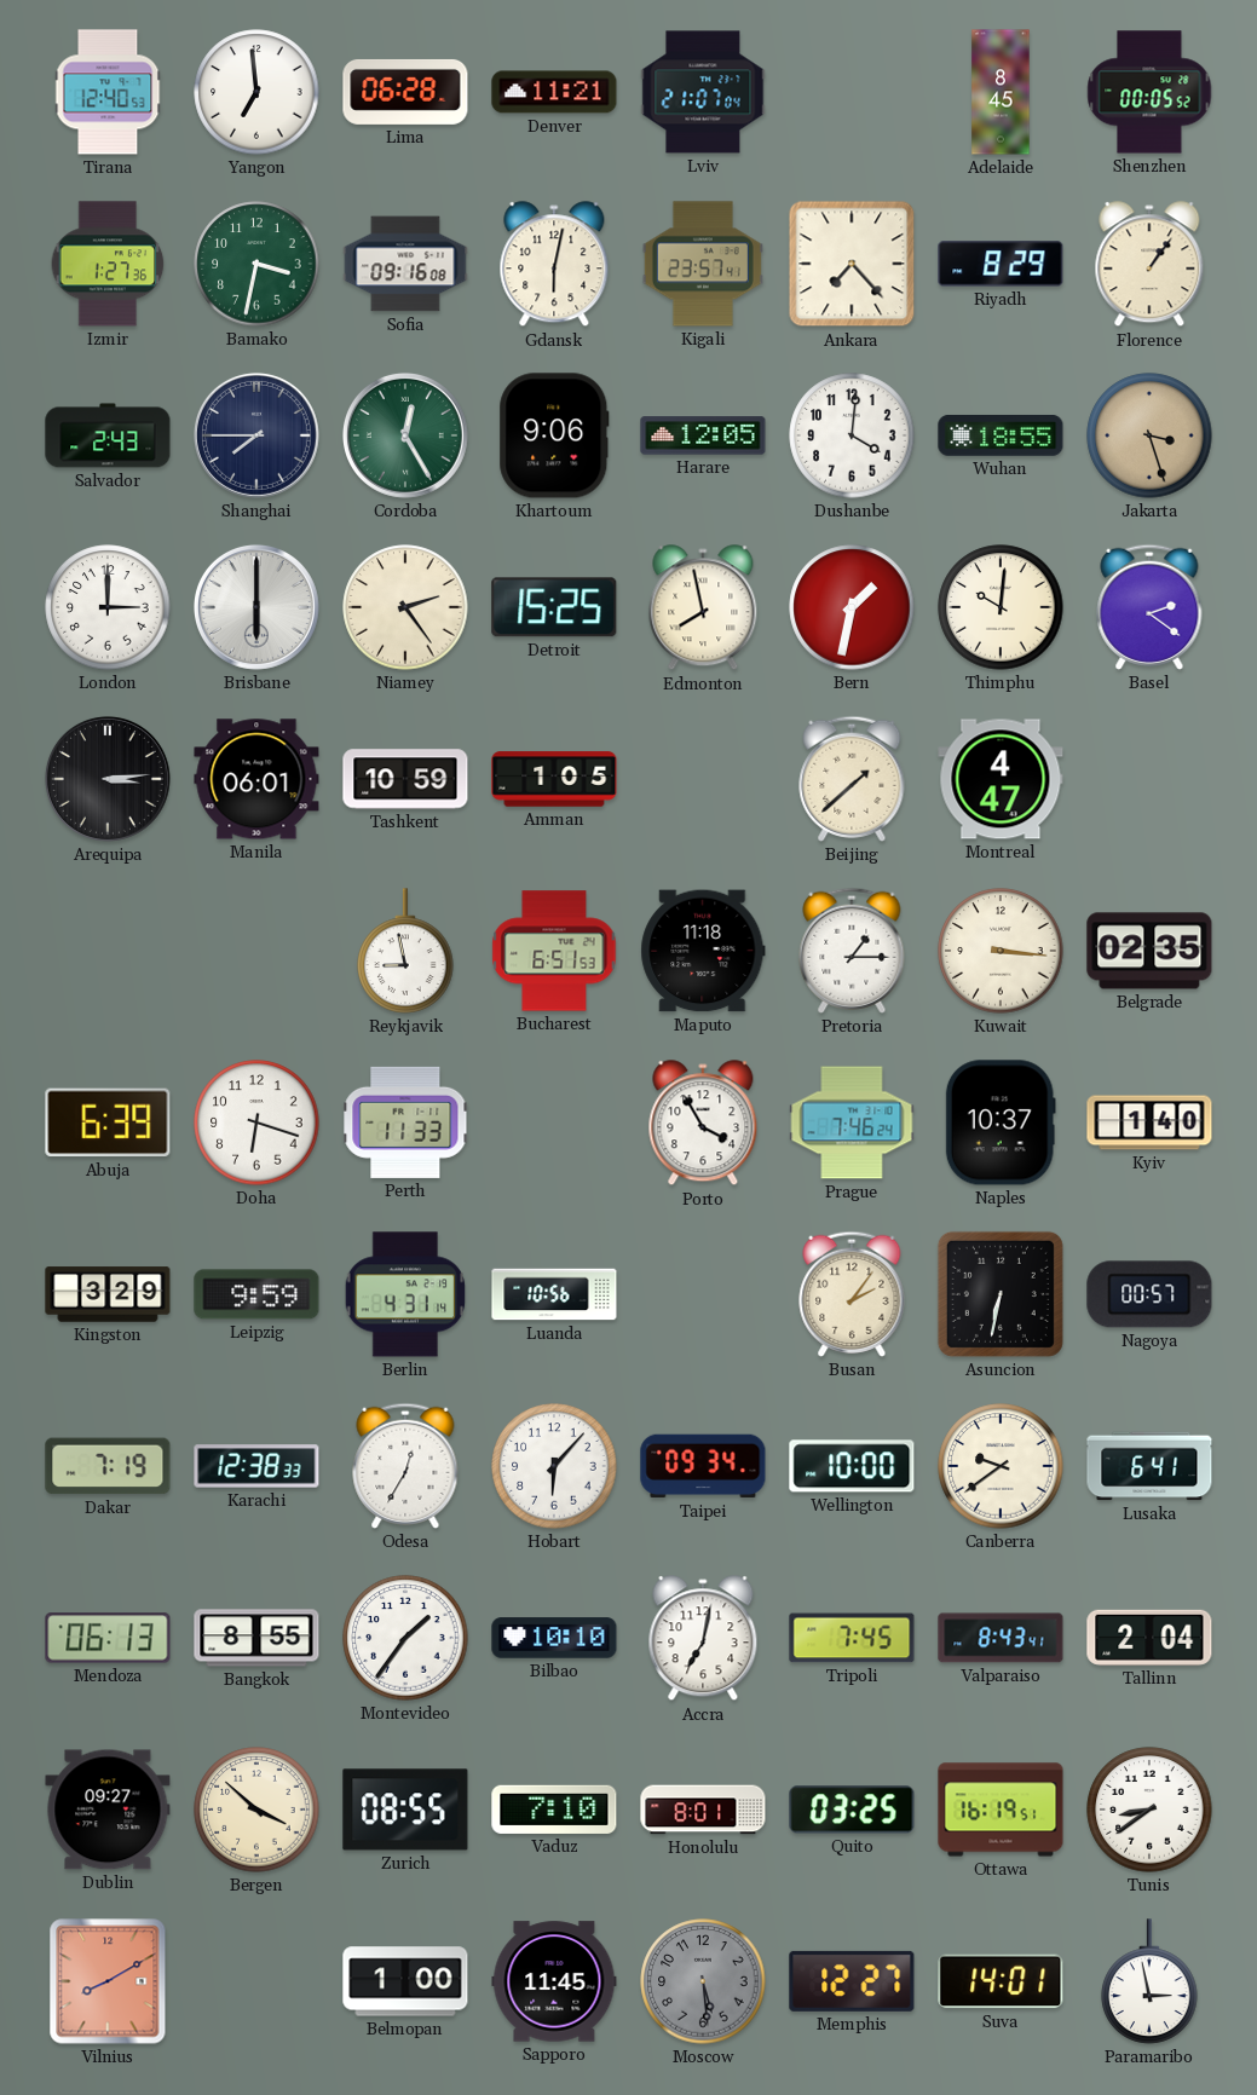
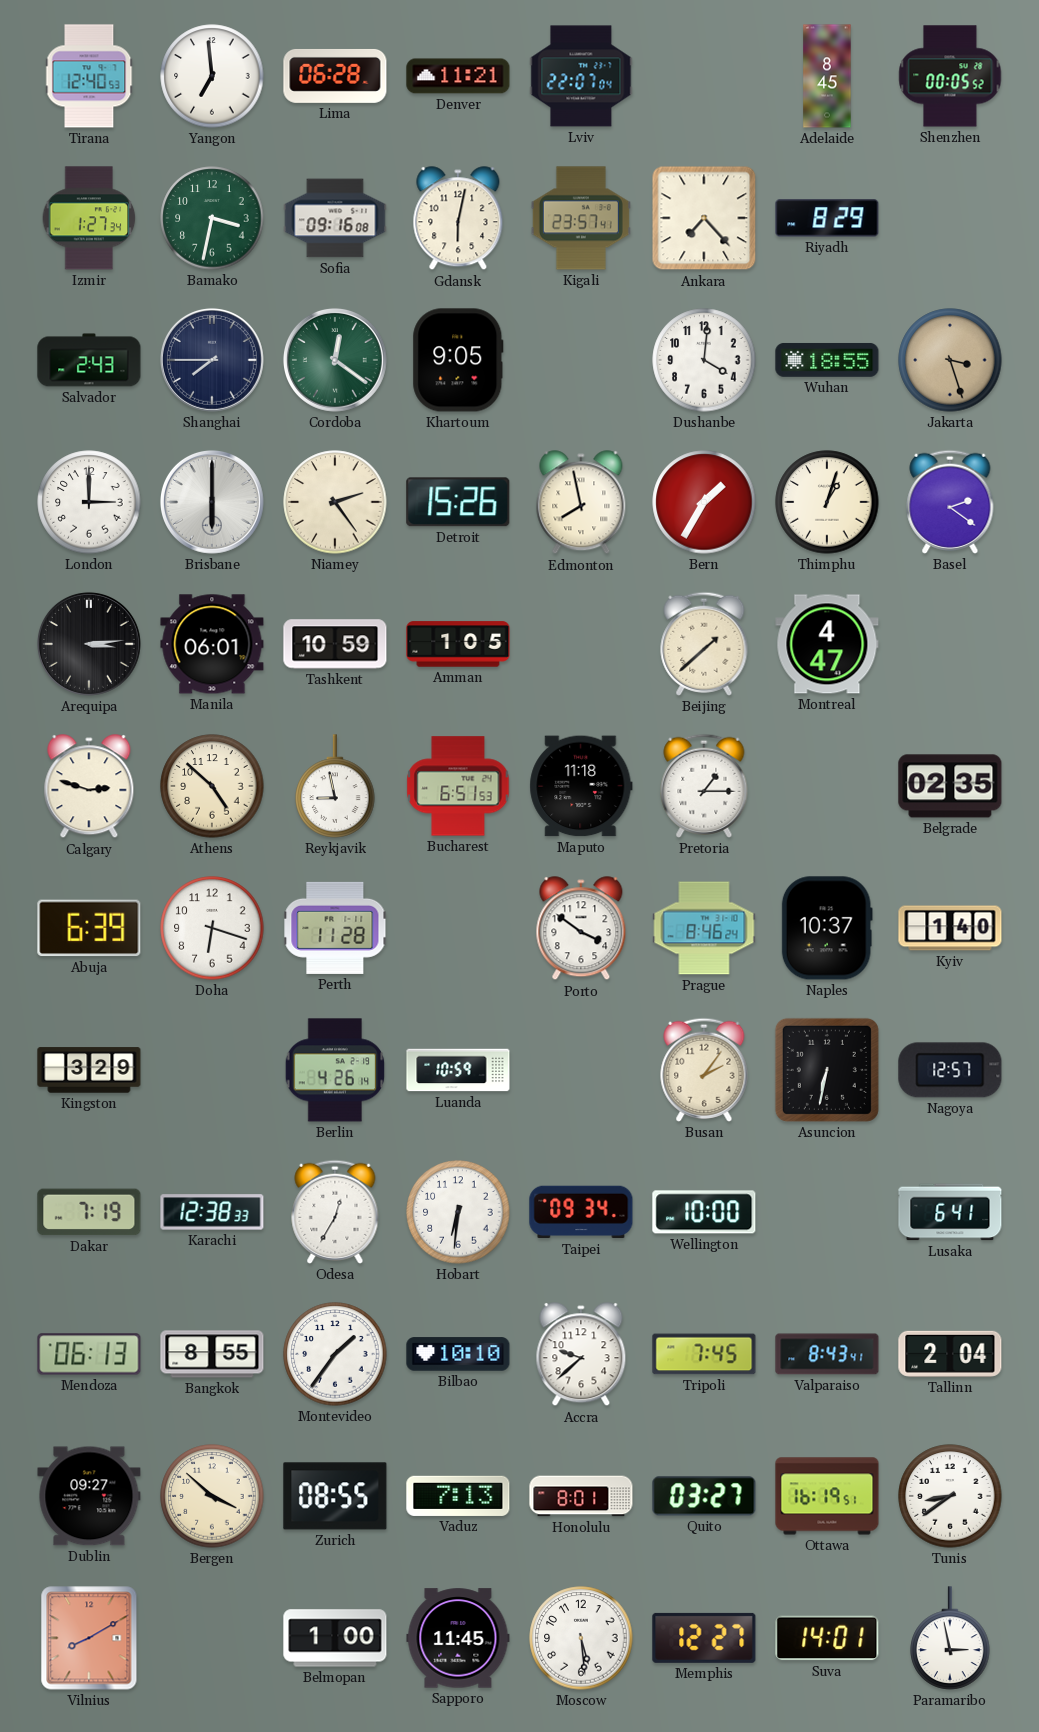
Lviv: 21:07 -> 22:07
Izmir: 1:27:36 -> 1:27:34
Florence: 1:06 -> none
Cordoba: 12:25 -> 12:21
Khartoum: 9:06 -> 9:05
Harare: 12:05 -> none
Detroit: 15:25 -> 15:26
Bern: 1:32 -> 1:35
Thimphu: 10:01 -> 1:03
Calgary: none -> 2:48
Athens: none -> 4:52
Kuwait: 3:16 -> none
Perth: 11:33 -> 11:28
Porto: 3:55 -> 3:51
Prague: 7:46 -> 8:46
Leipzig: 9:59 -> none
Berlin: 4:31 -> 4:26
Luanda: 10:56 -> 10:59
Nagoya: 00:57 -> 12:57
Hobart: 6:07 -> 6:31
Canberra: 9:39 -> none
Accra: 7:02 -> 9:38
Vaduz: 7:10 -> 7:13
Quito: 03:25 -> 03:27
Moscow dial: grey -> white
